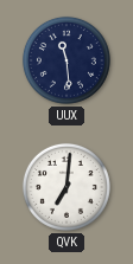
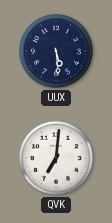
UUX: 11:29 -> 5:29
